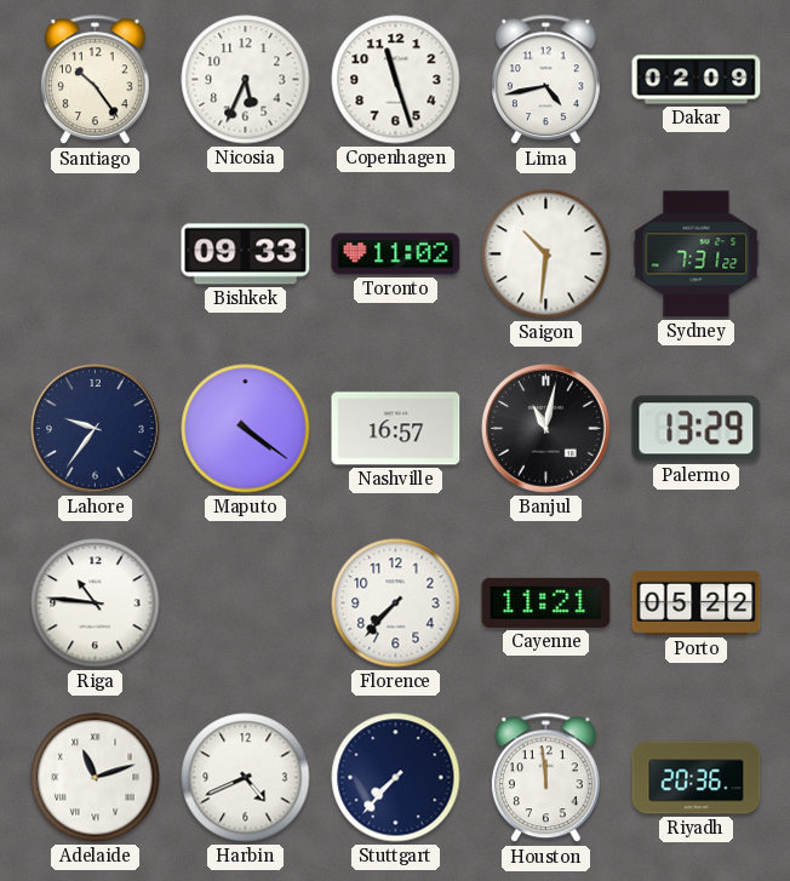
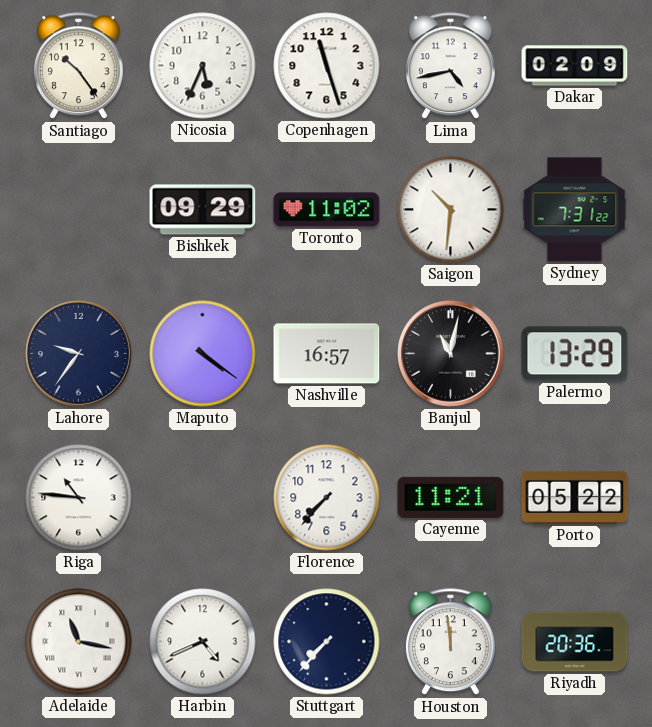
Bishkek: 09:33 -> 09:29
Adelaide: 11:12 -> 11:17
